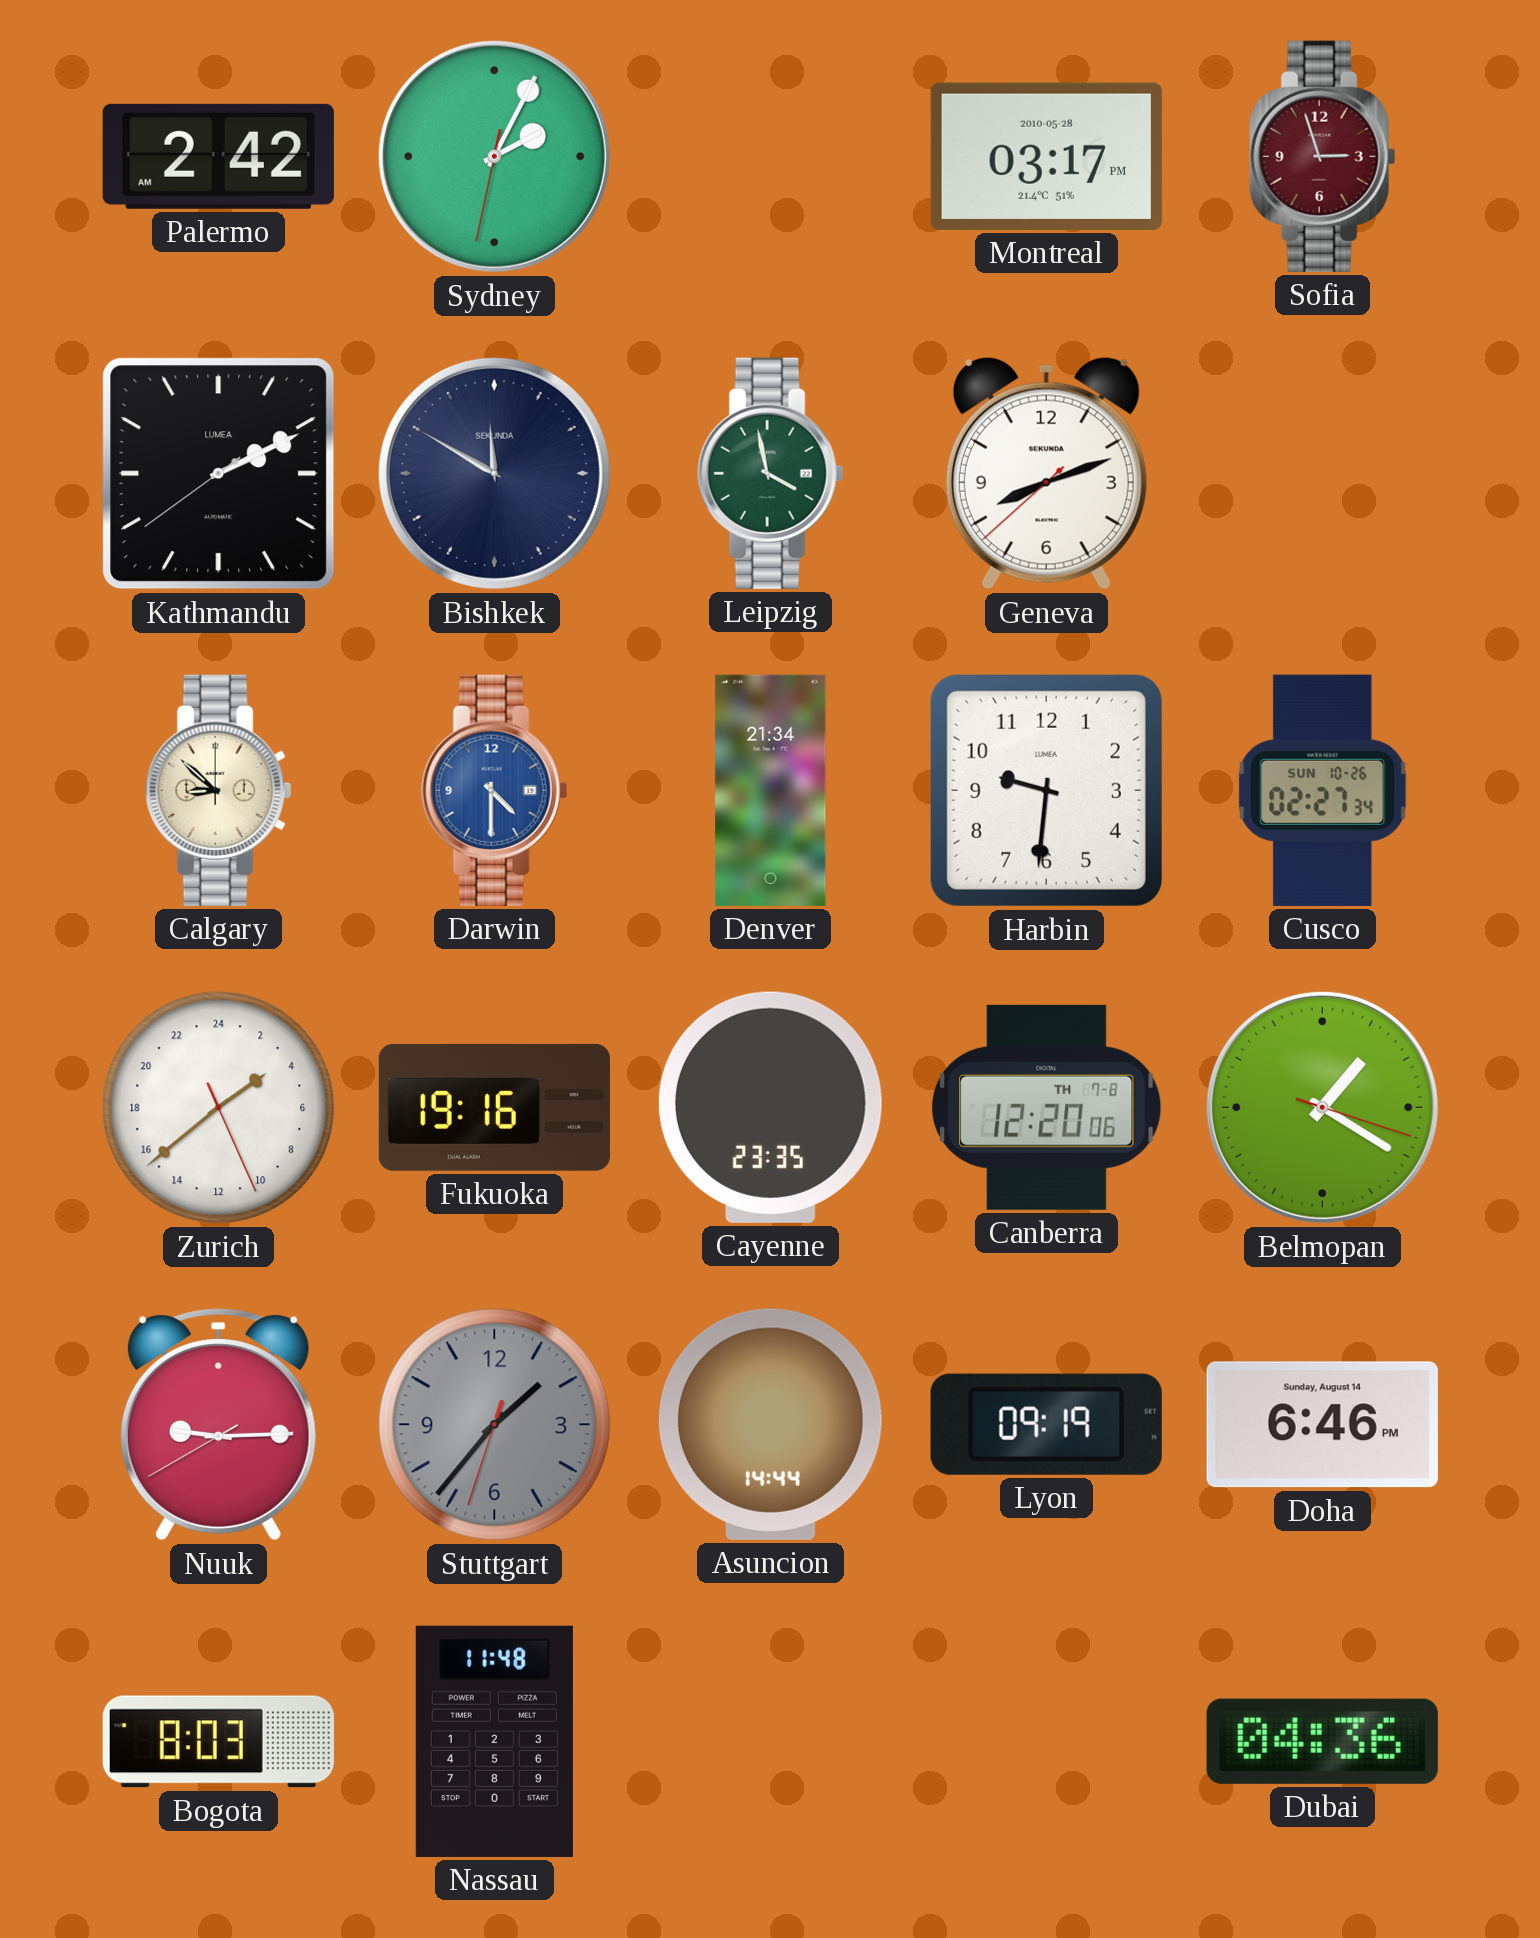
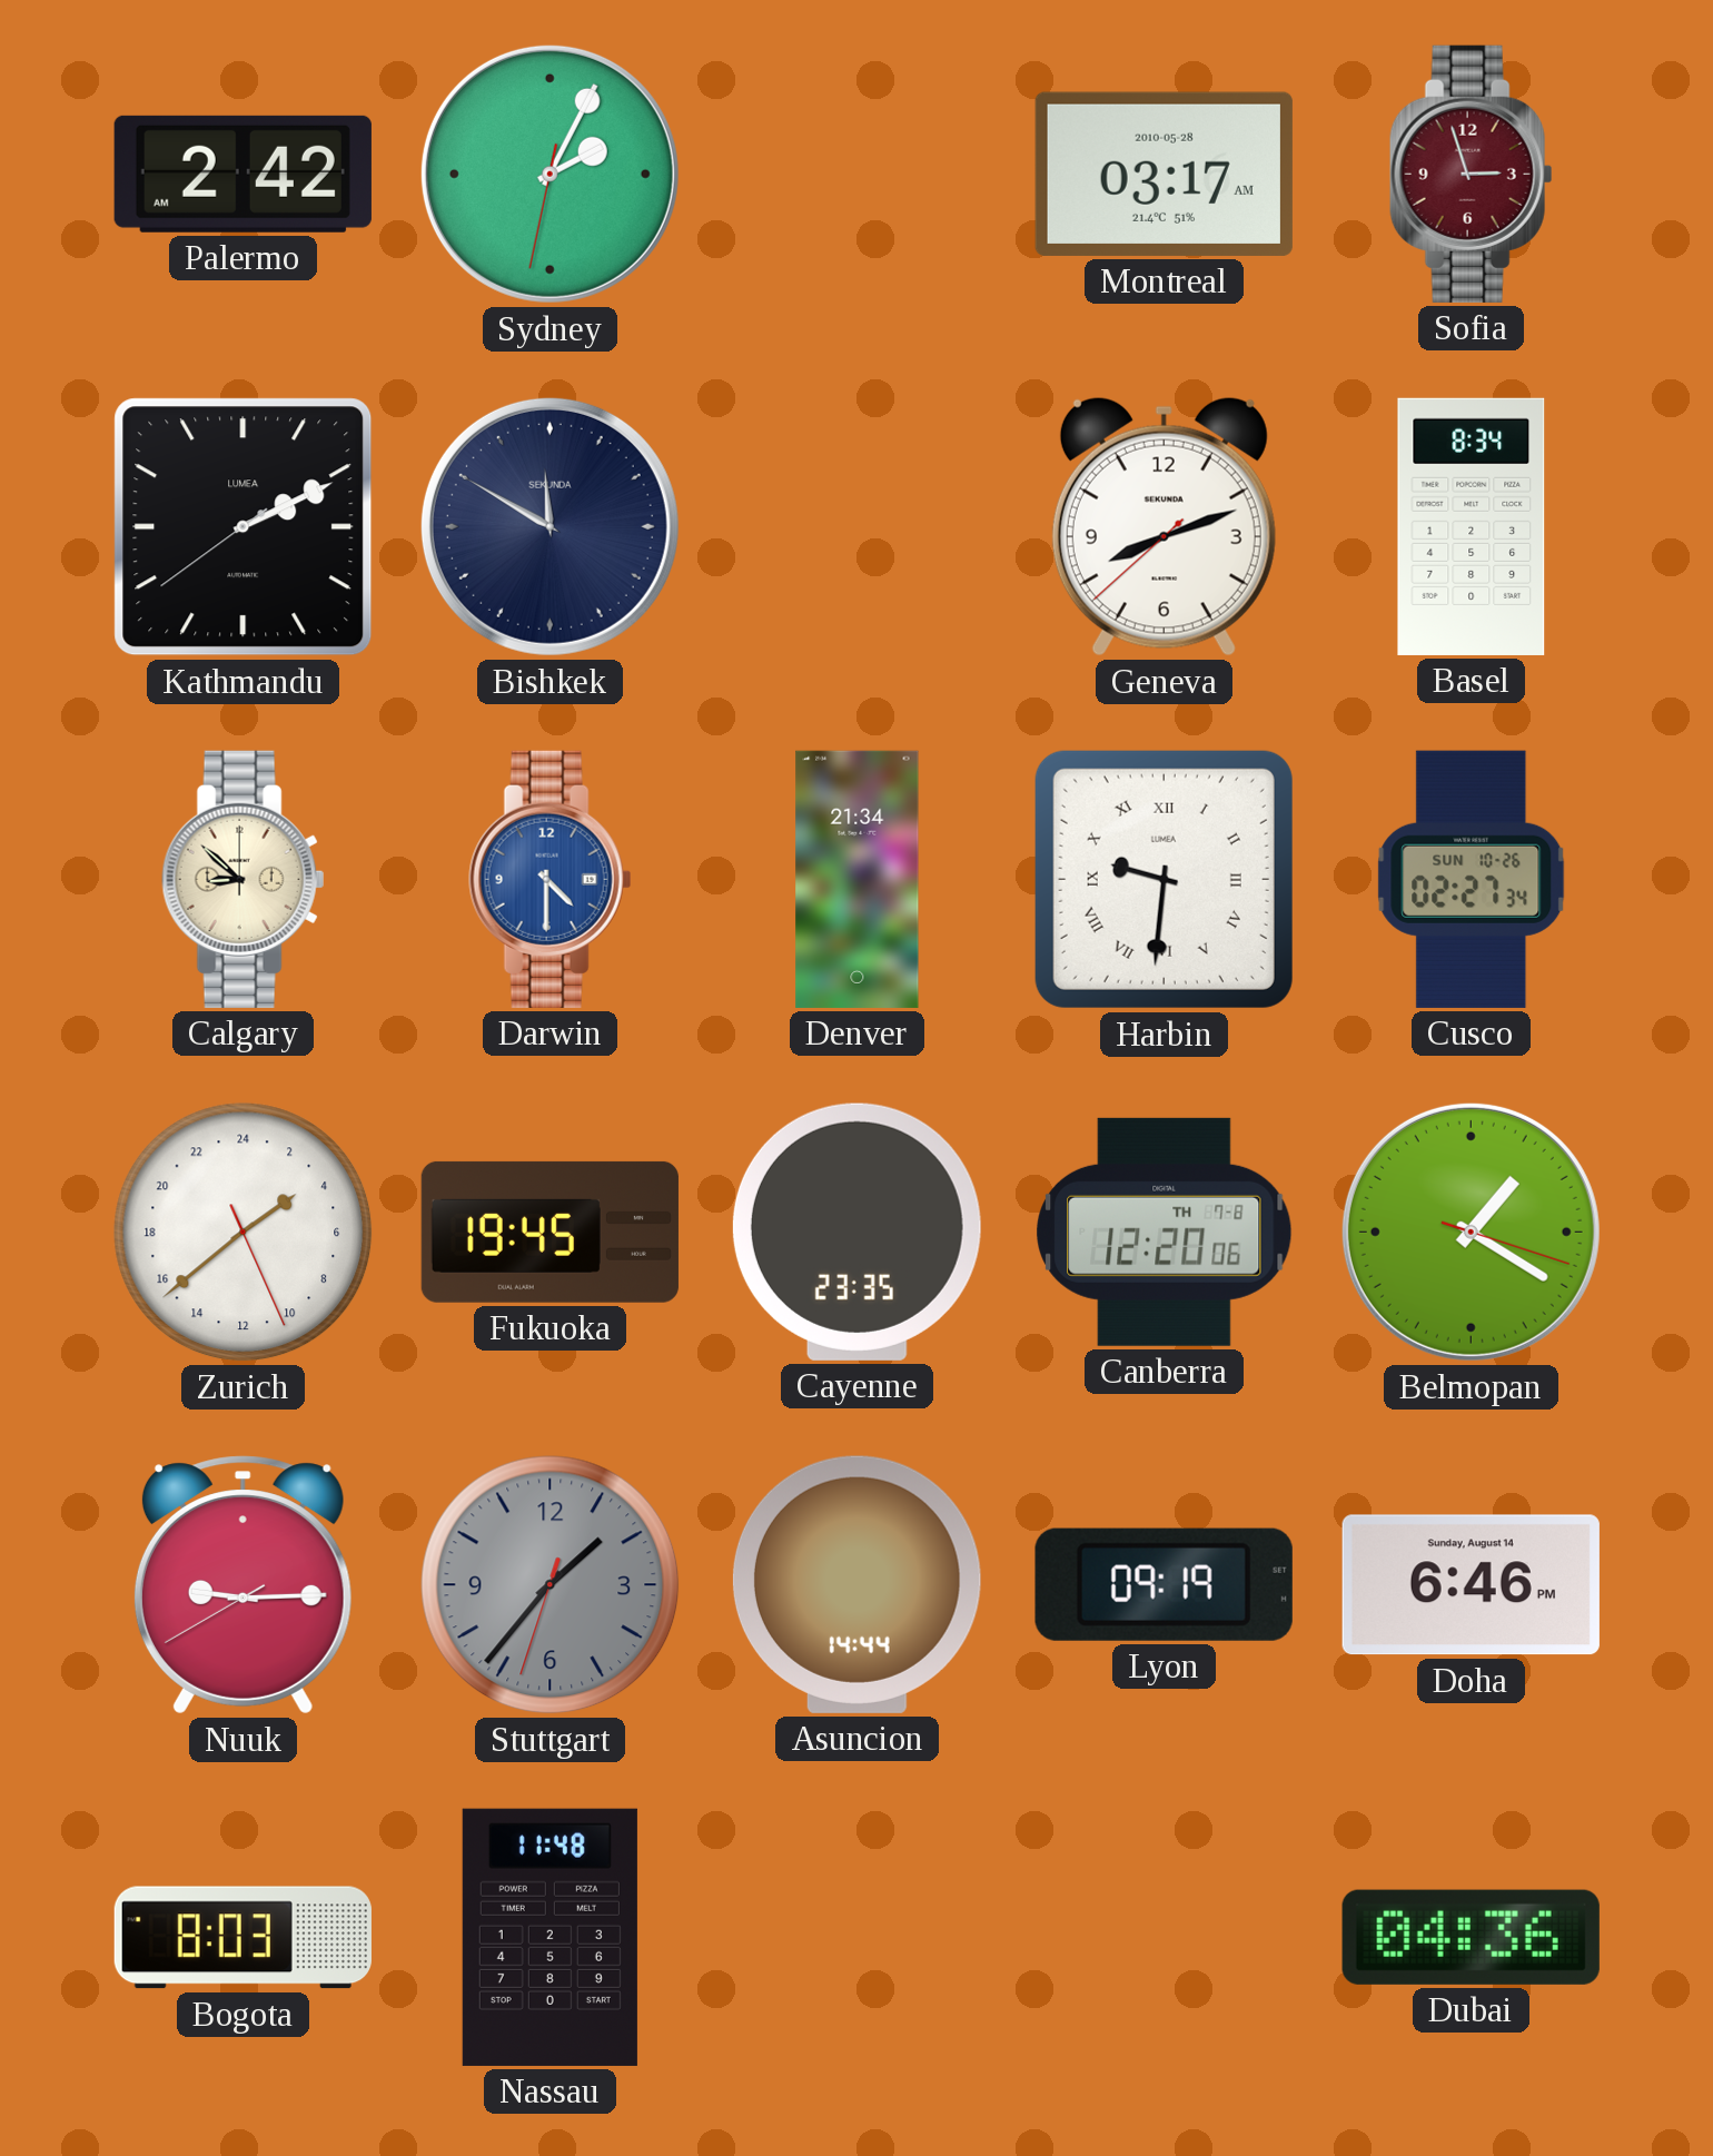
Montreal: 03:17 PM -> 03:17 AM
Leipzig: 3:58 -> none
Basel: none -> 8:34
Harbin numerals: Arabic -> Roman
Fukuoka: 19:16 -> 19:45
